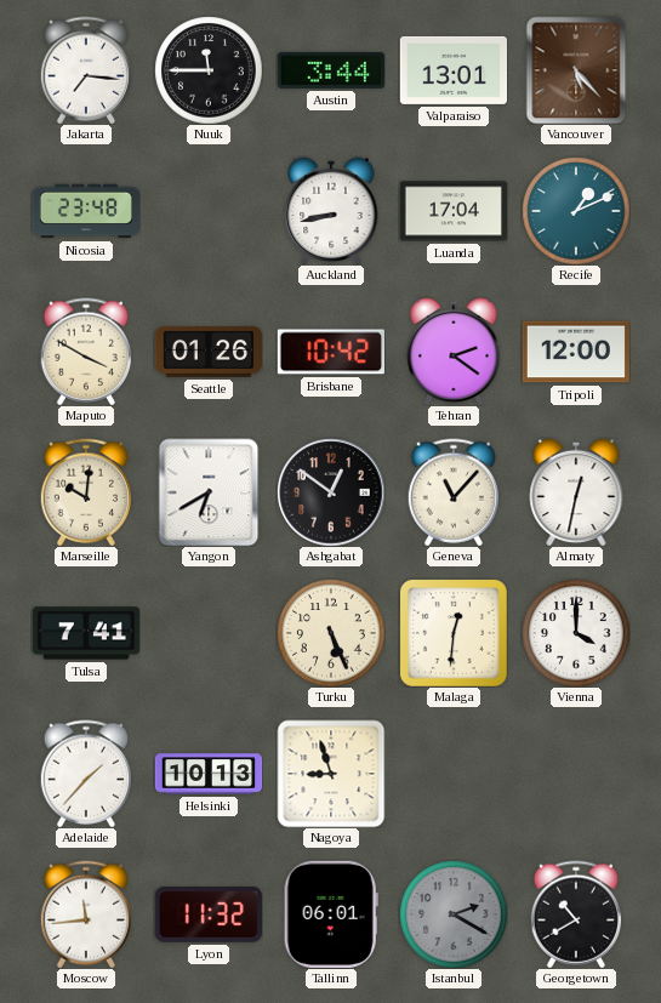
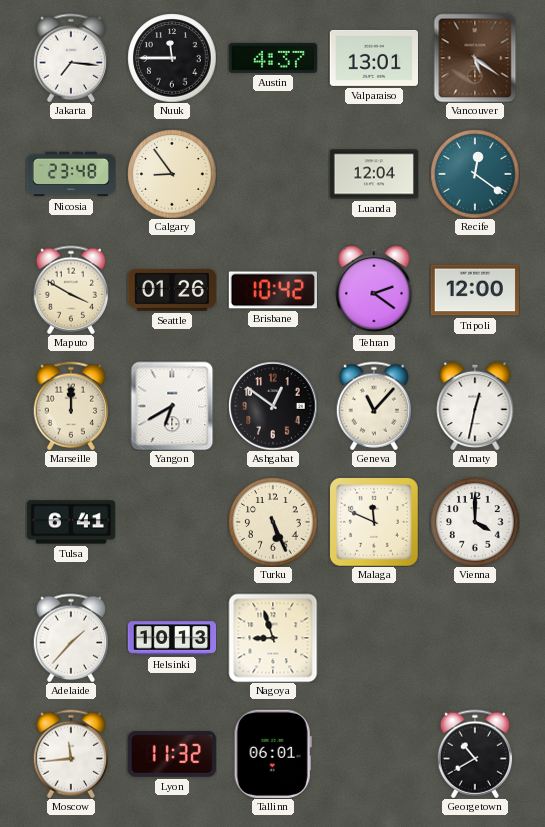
Austin: 3:44 -> 4:37
Vancouver: 5:23 -> 5:21
Calgary: none -> 8:54
Auckland: 8:43 -> none
Luanda: 17:04 -> 12:04
Recife: 1:11 -> 12:21
Marseille: 10:01 -> 12:00
Tulsa: 7:41 -> 6:41
Malaga: 12:31 -> 11:49
Istanbul: 2:20 -> none
